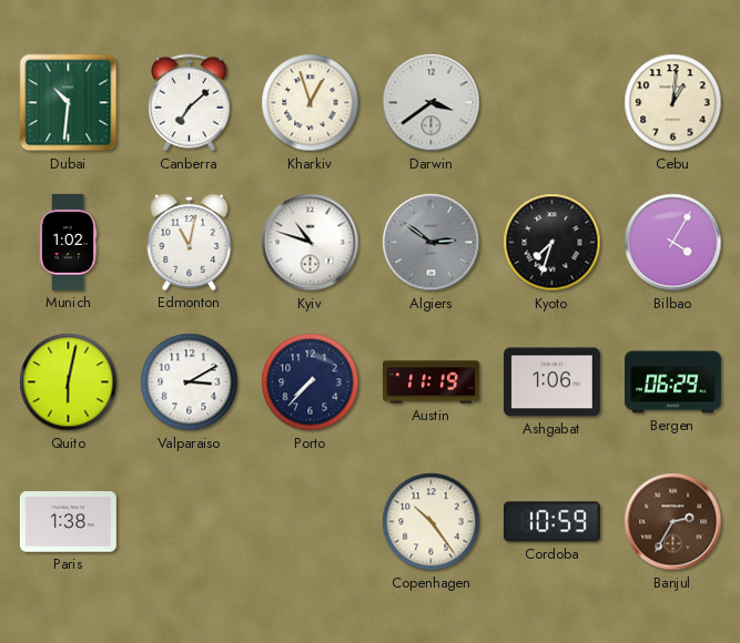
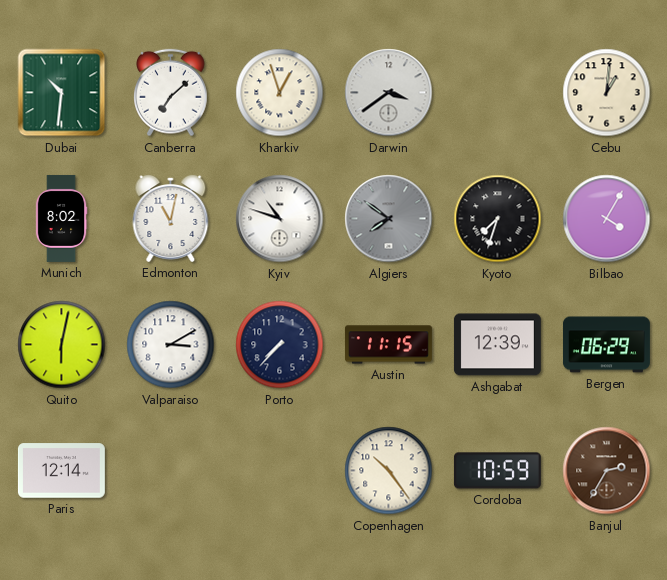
Munich: 1:02 -> 8:02
Algiers: 2:51 -> 7:51
Austin: 11:19 -> 11:15
Ashgabat: 1:06 -> 12:39
Paris: 1:38 -> 12:14
